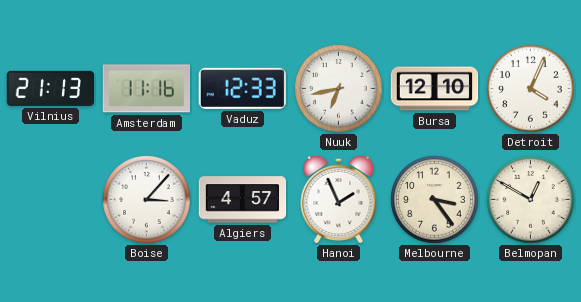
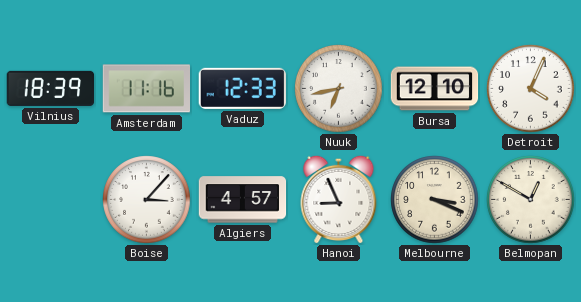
Vilnius: 21:13 -> 18:39
Hanoi: 1:56 -> 8:56
Melbourne: 3:24 -> 3:19
